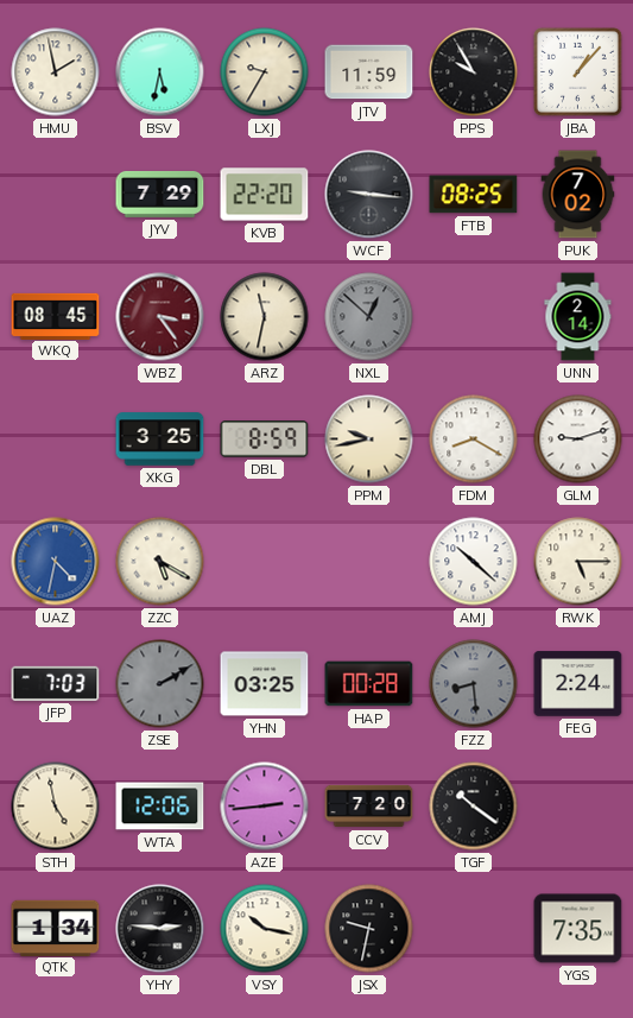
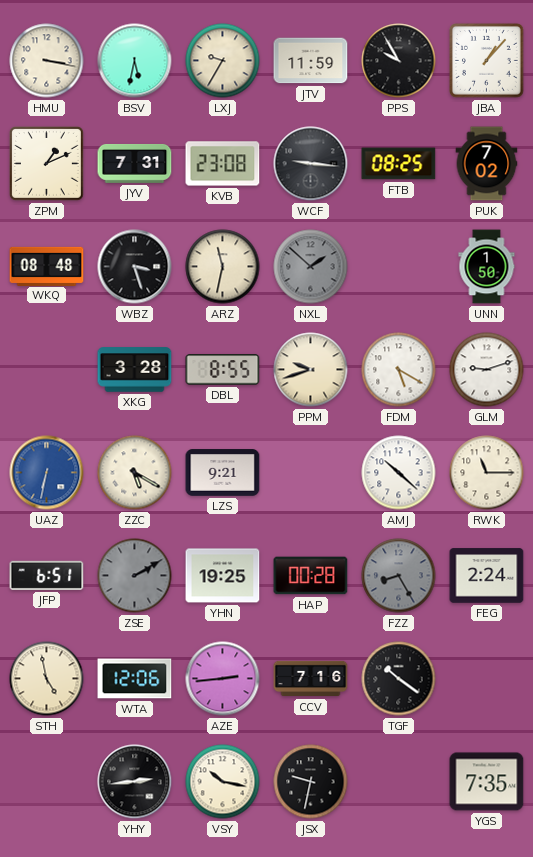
HMU: 1:58 -> 3:17
ZPM: none -> 1:11
JYV: 7:29 -> 7:31
KVB: 22:20 -> 23:08
WKQ: 08:45 -> 08:48
WBZ: 3:24 -> 3:27
WBZ dial: burgundy -> black
NXL: 12:52 -> 1:52
UNN: 2:14 -> 1:50
XKG: 3:25 -> 3:28
DBL: 8:59 -> 8:55
PPM: 9:43 -> 9:42
FDM: 8:20 -> 5:20
UAZ: 4:32 -> 6:32
LZS: none -> 9:21
RWK: 5:15 -> 11:15
JFP: 7:03 -> 6:51
YHN: 03:25 -> 19:25
FZZ: 8:29 -> 8:25
CCV: 7:20 -> 7:16
QTK: 1:34 -> none
YHY: 2:46 -> 2:44
